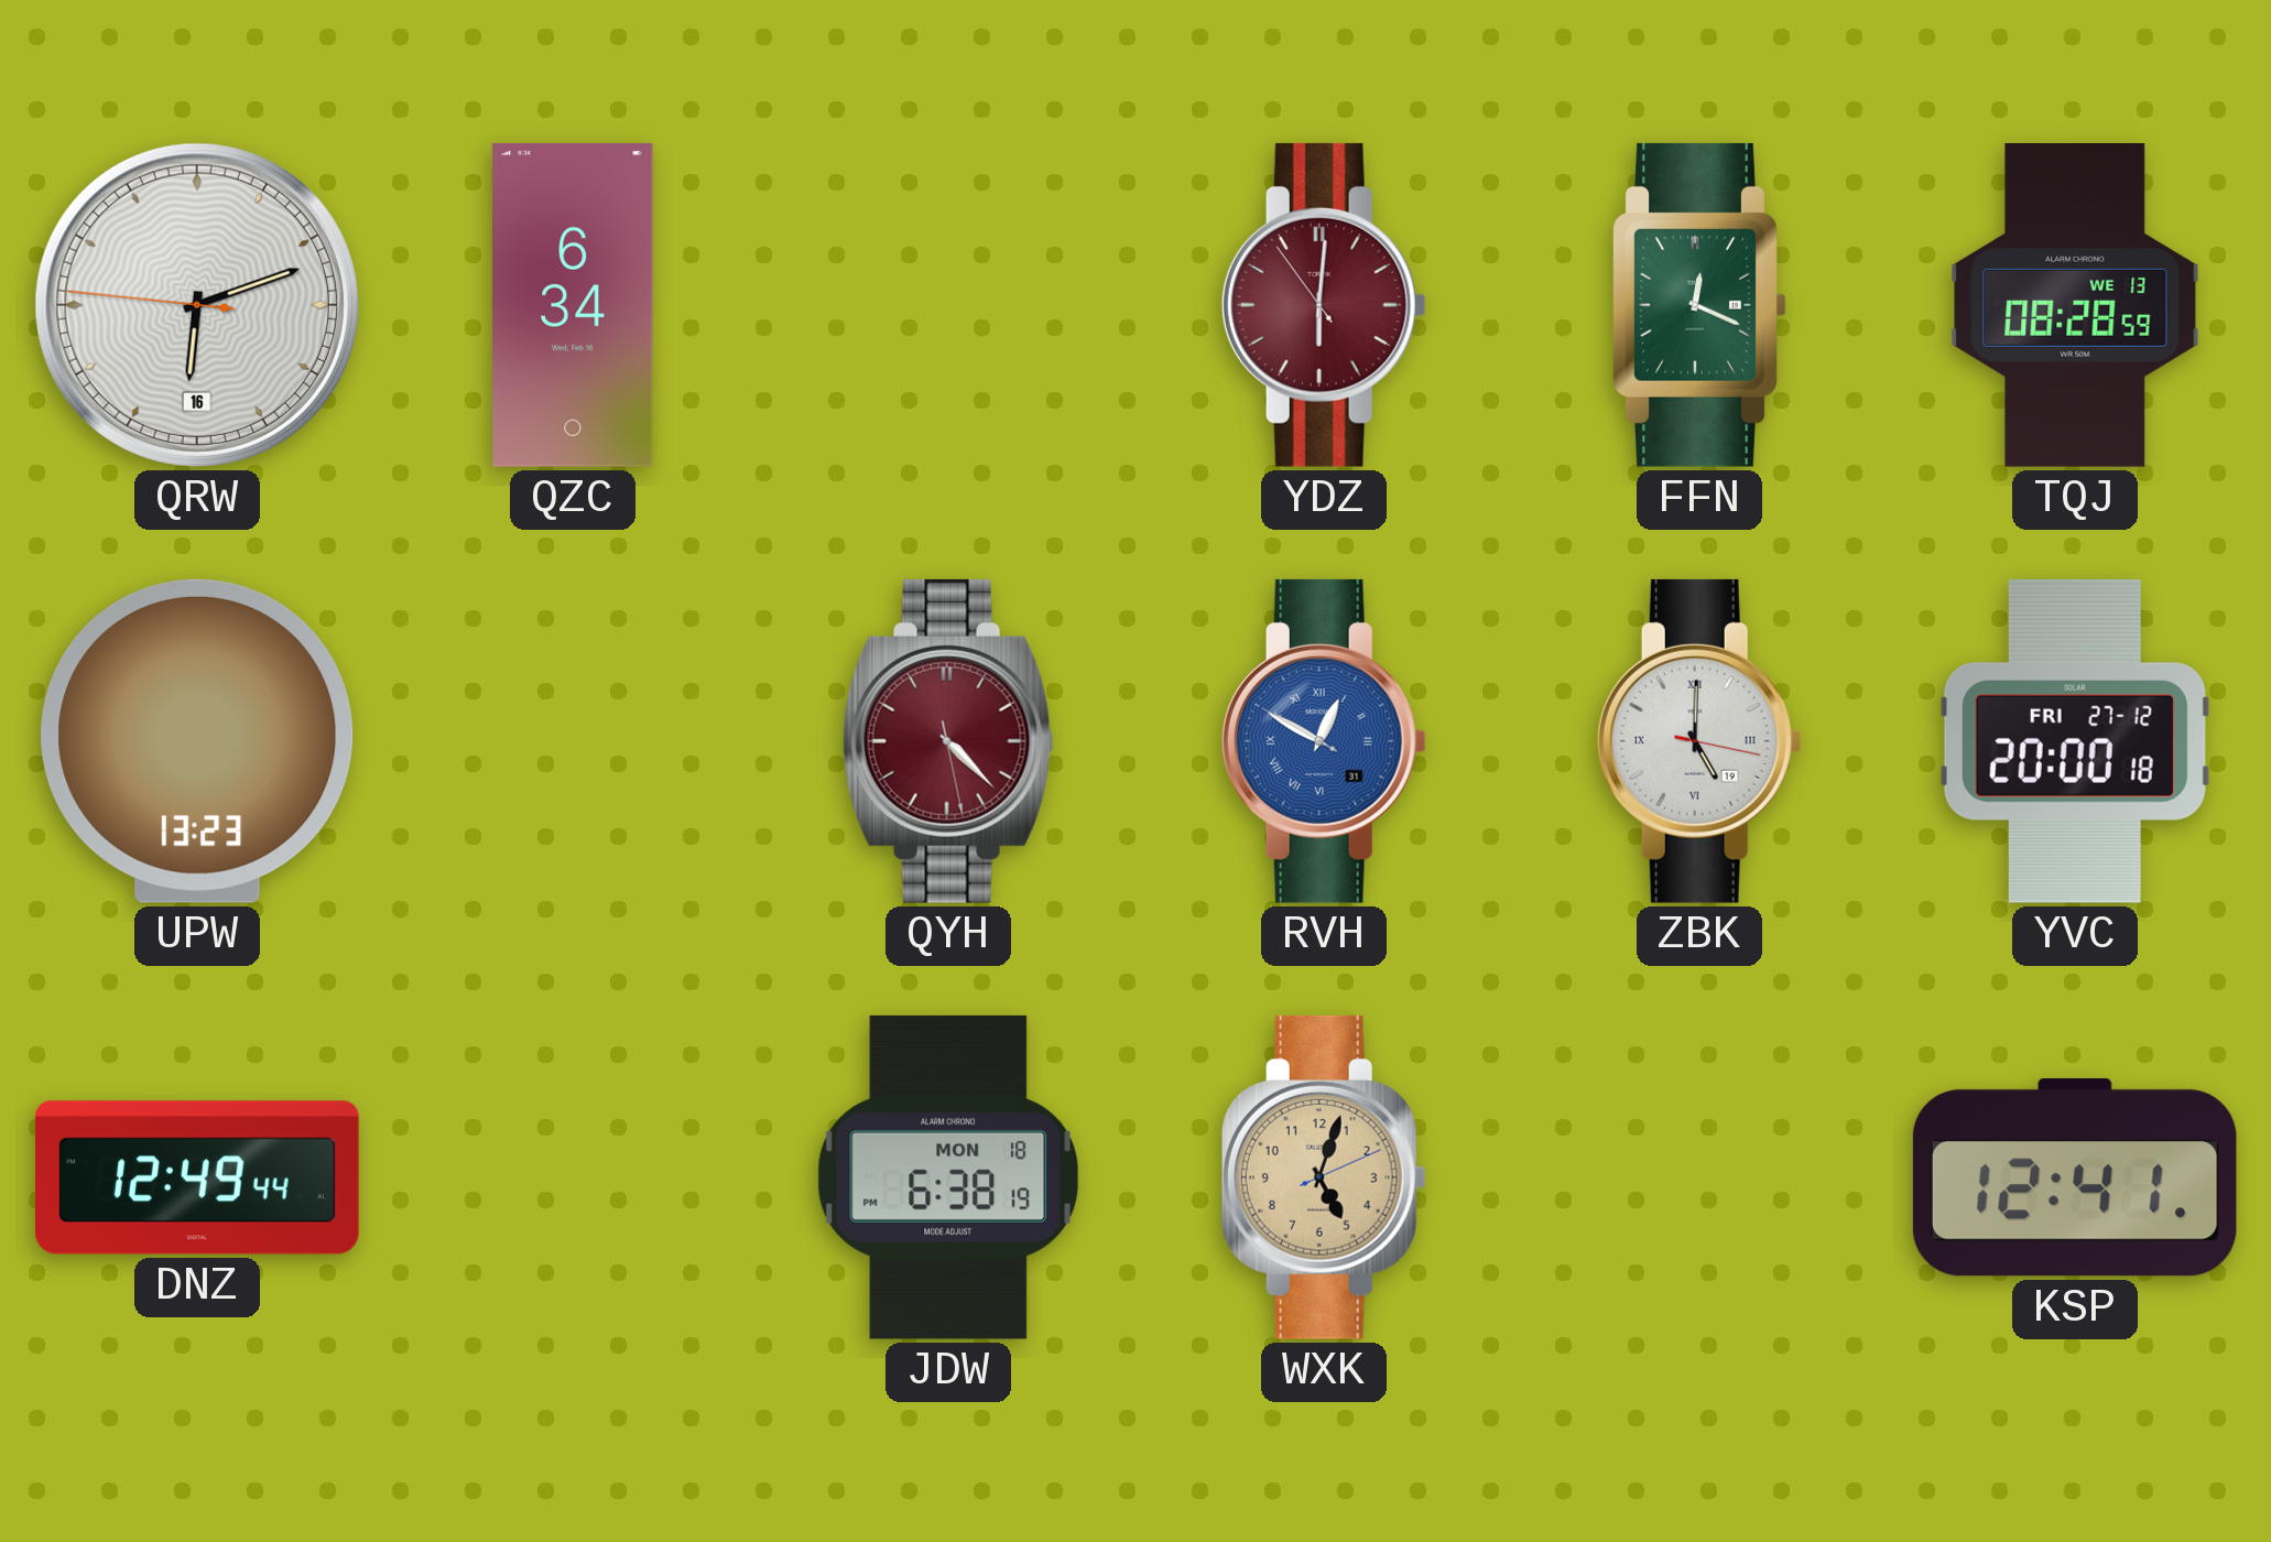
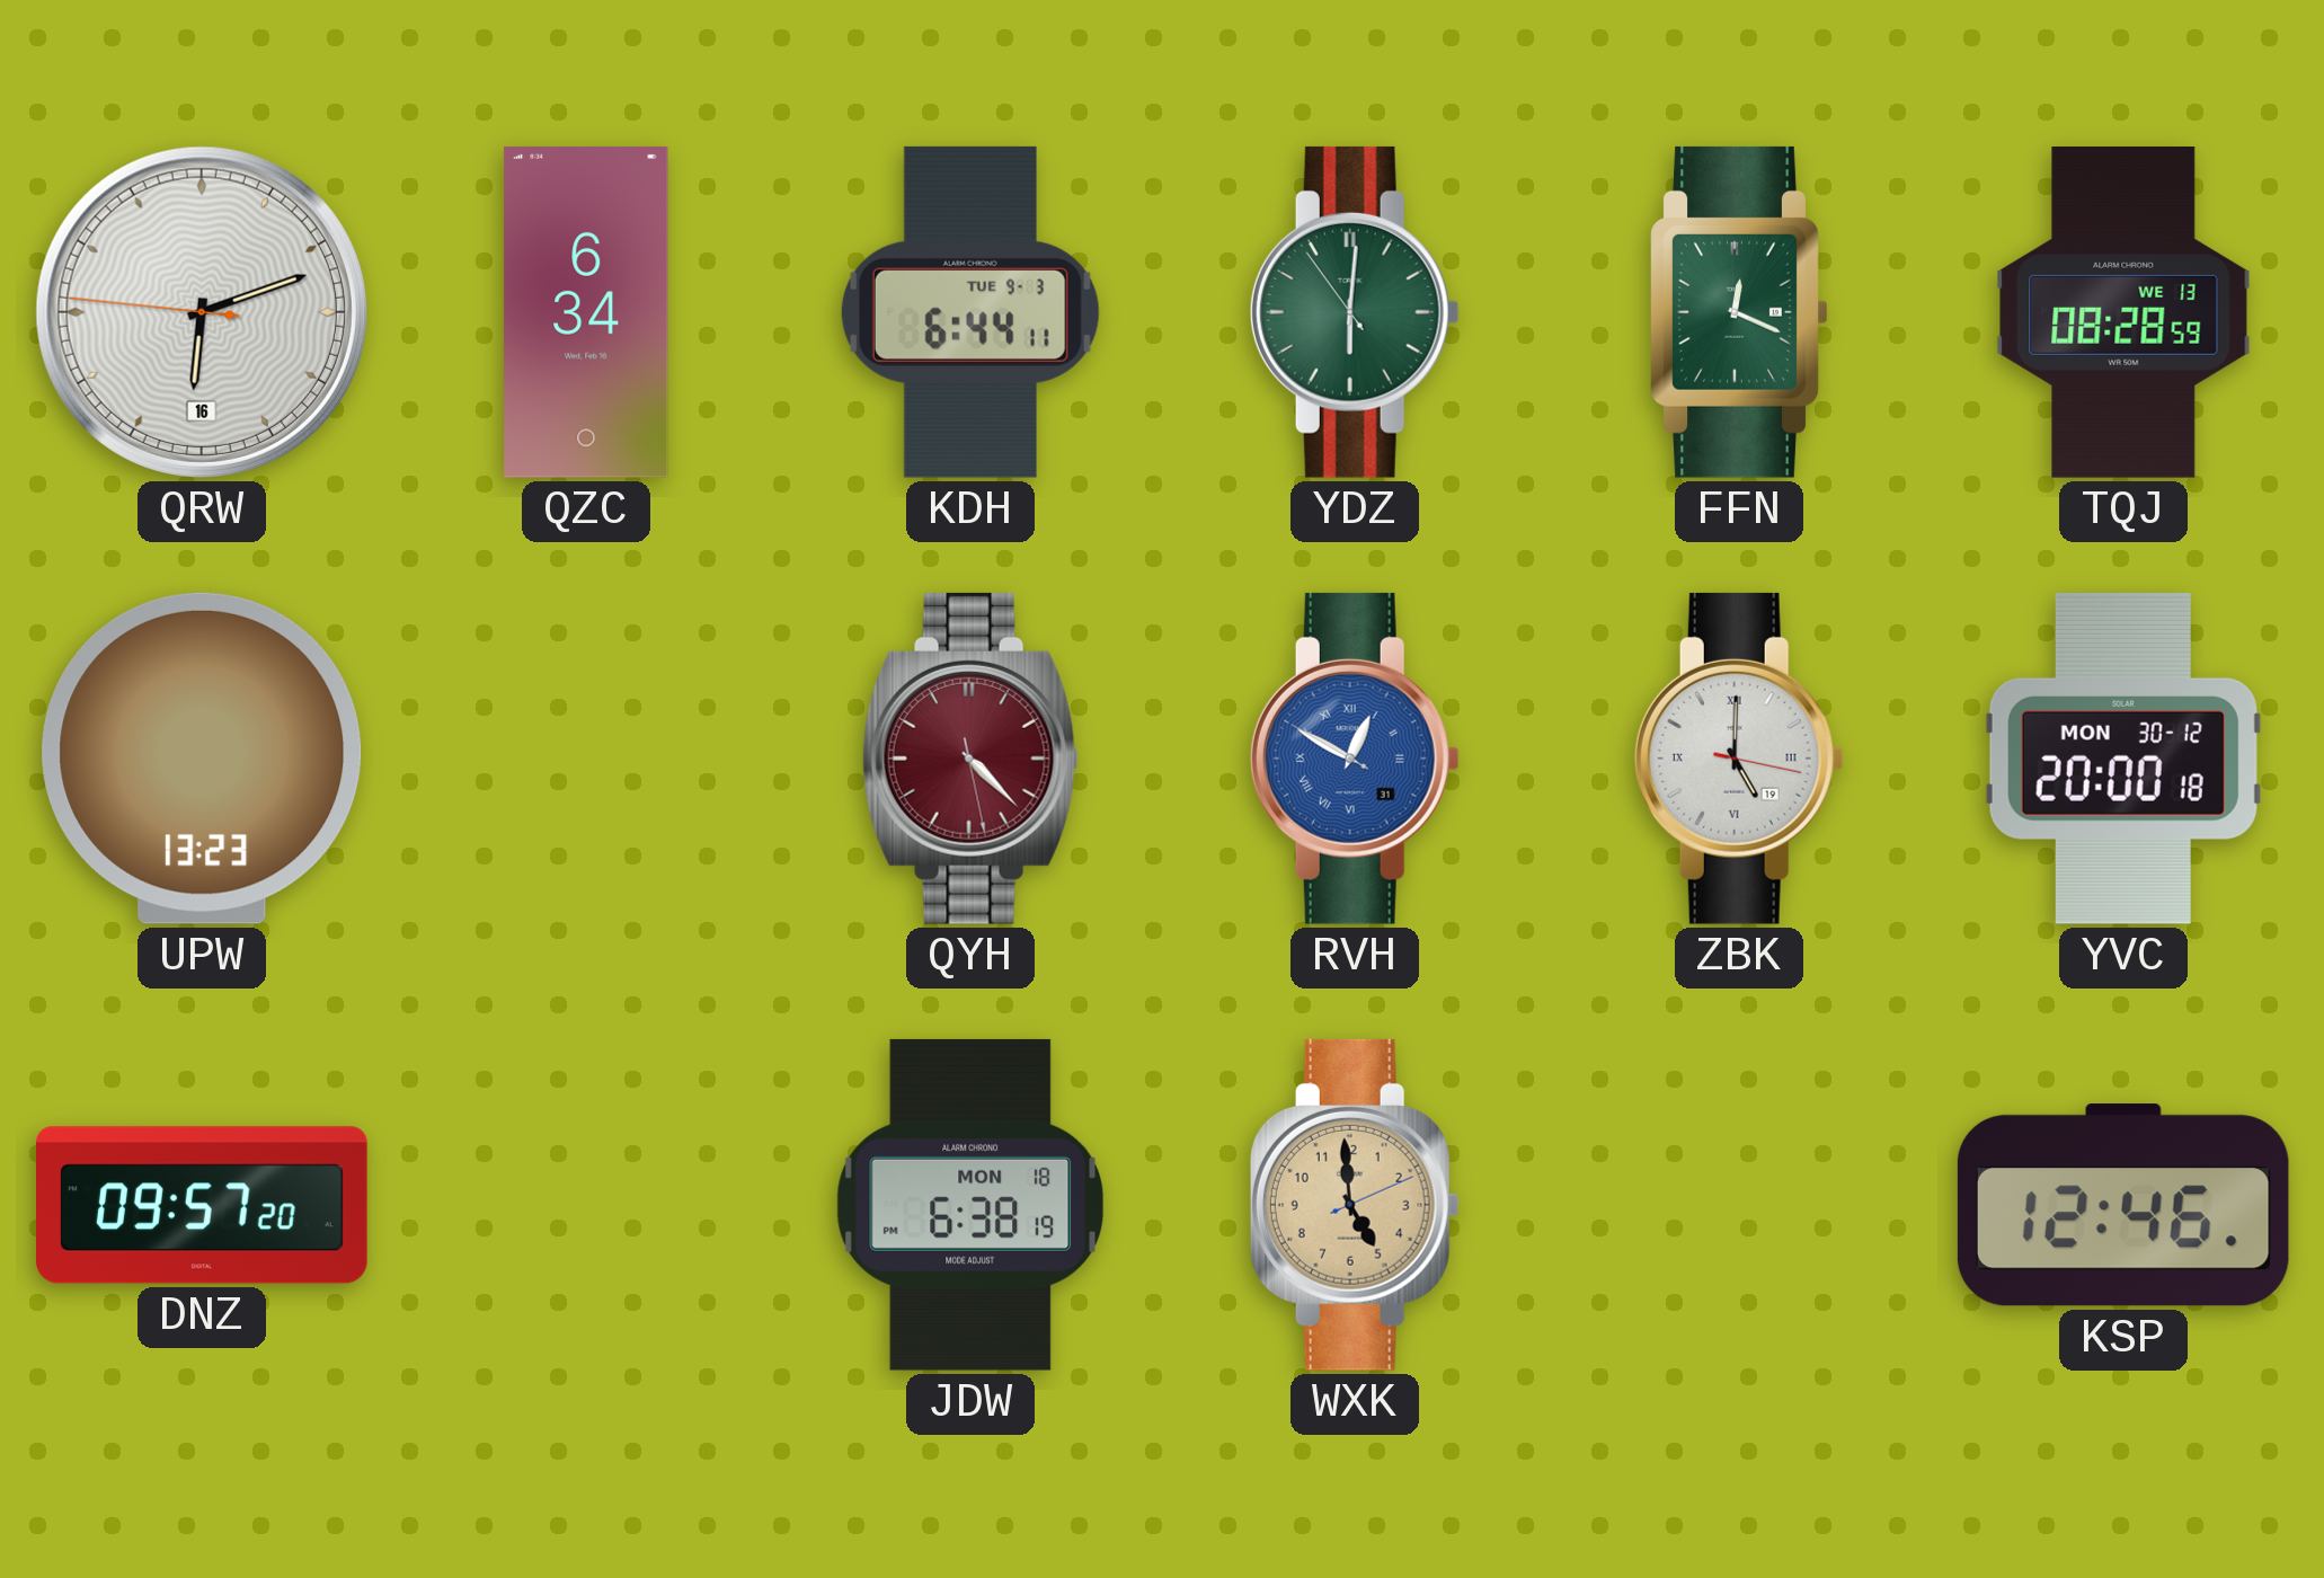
KDH: none -> 6:44
YDZ dial: burgundy -> green
YVC date: FRI 27-12 -> MON 30-12
DNZ: 12:49 -> 09:57
WXK: 5:03 -> 4:59
KSP: 12:41 -> 12:46
